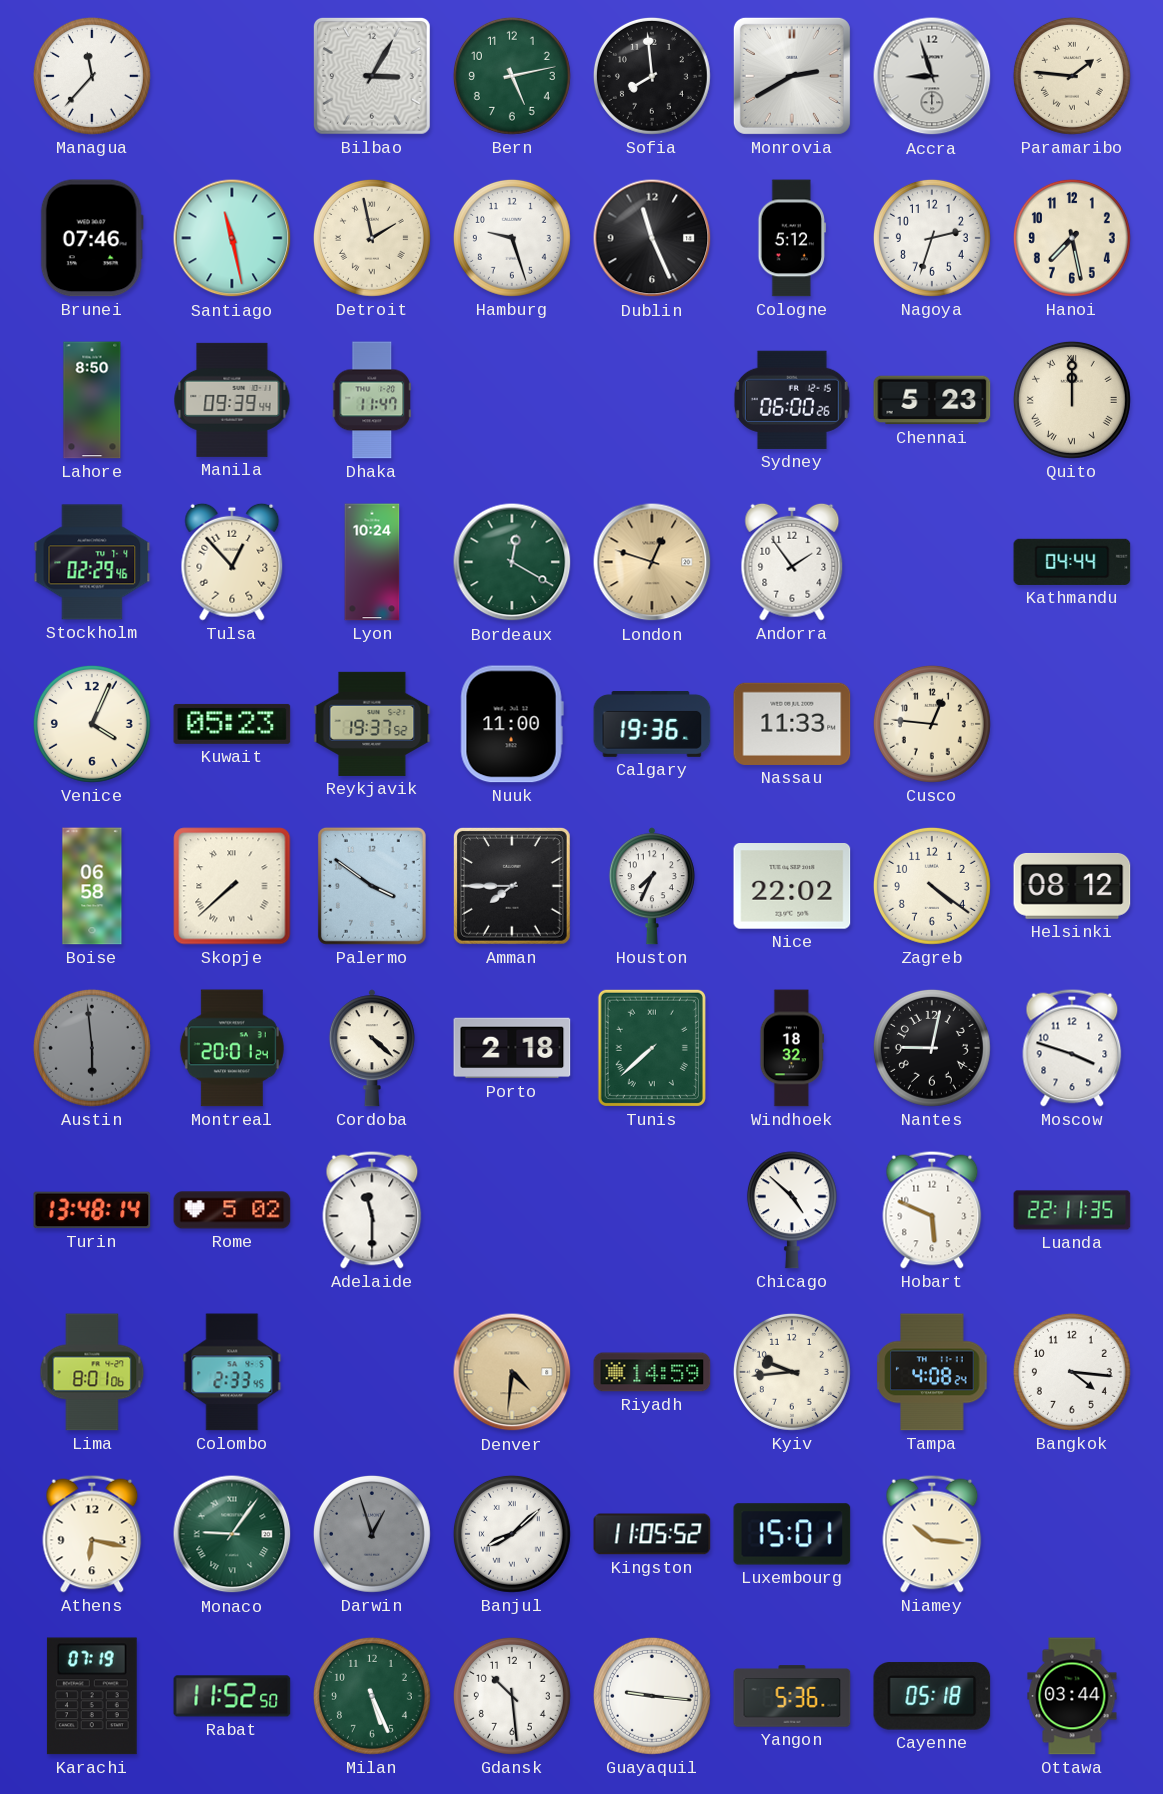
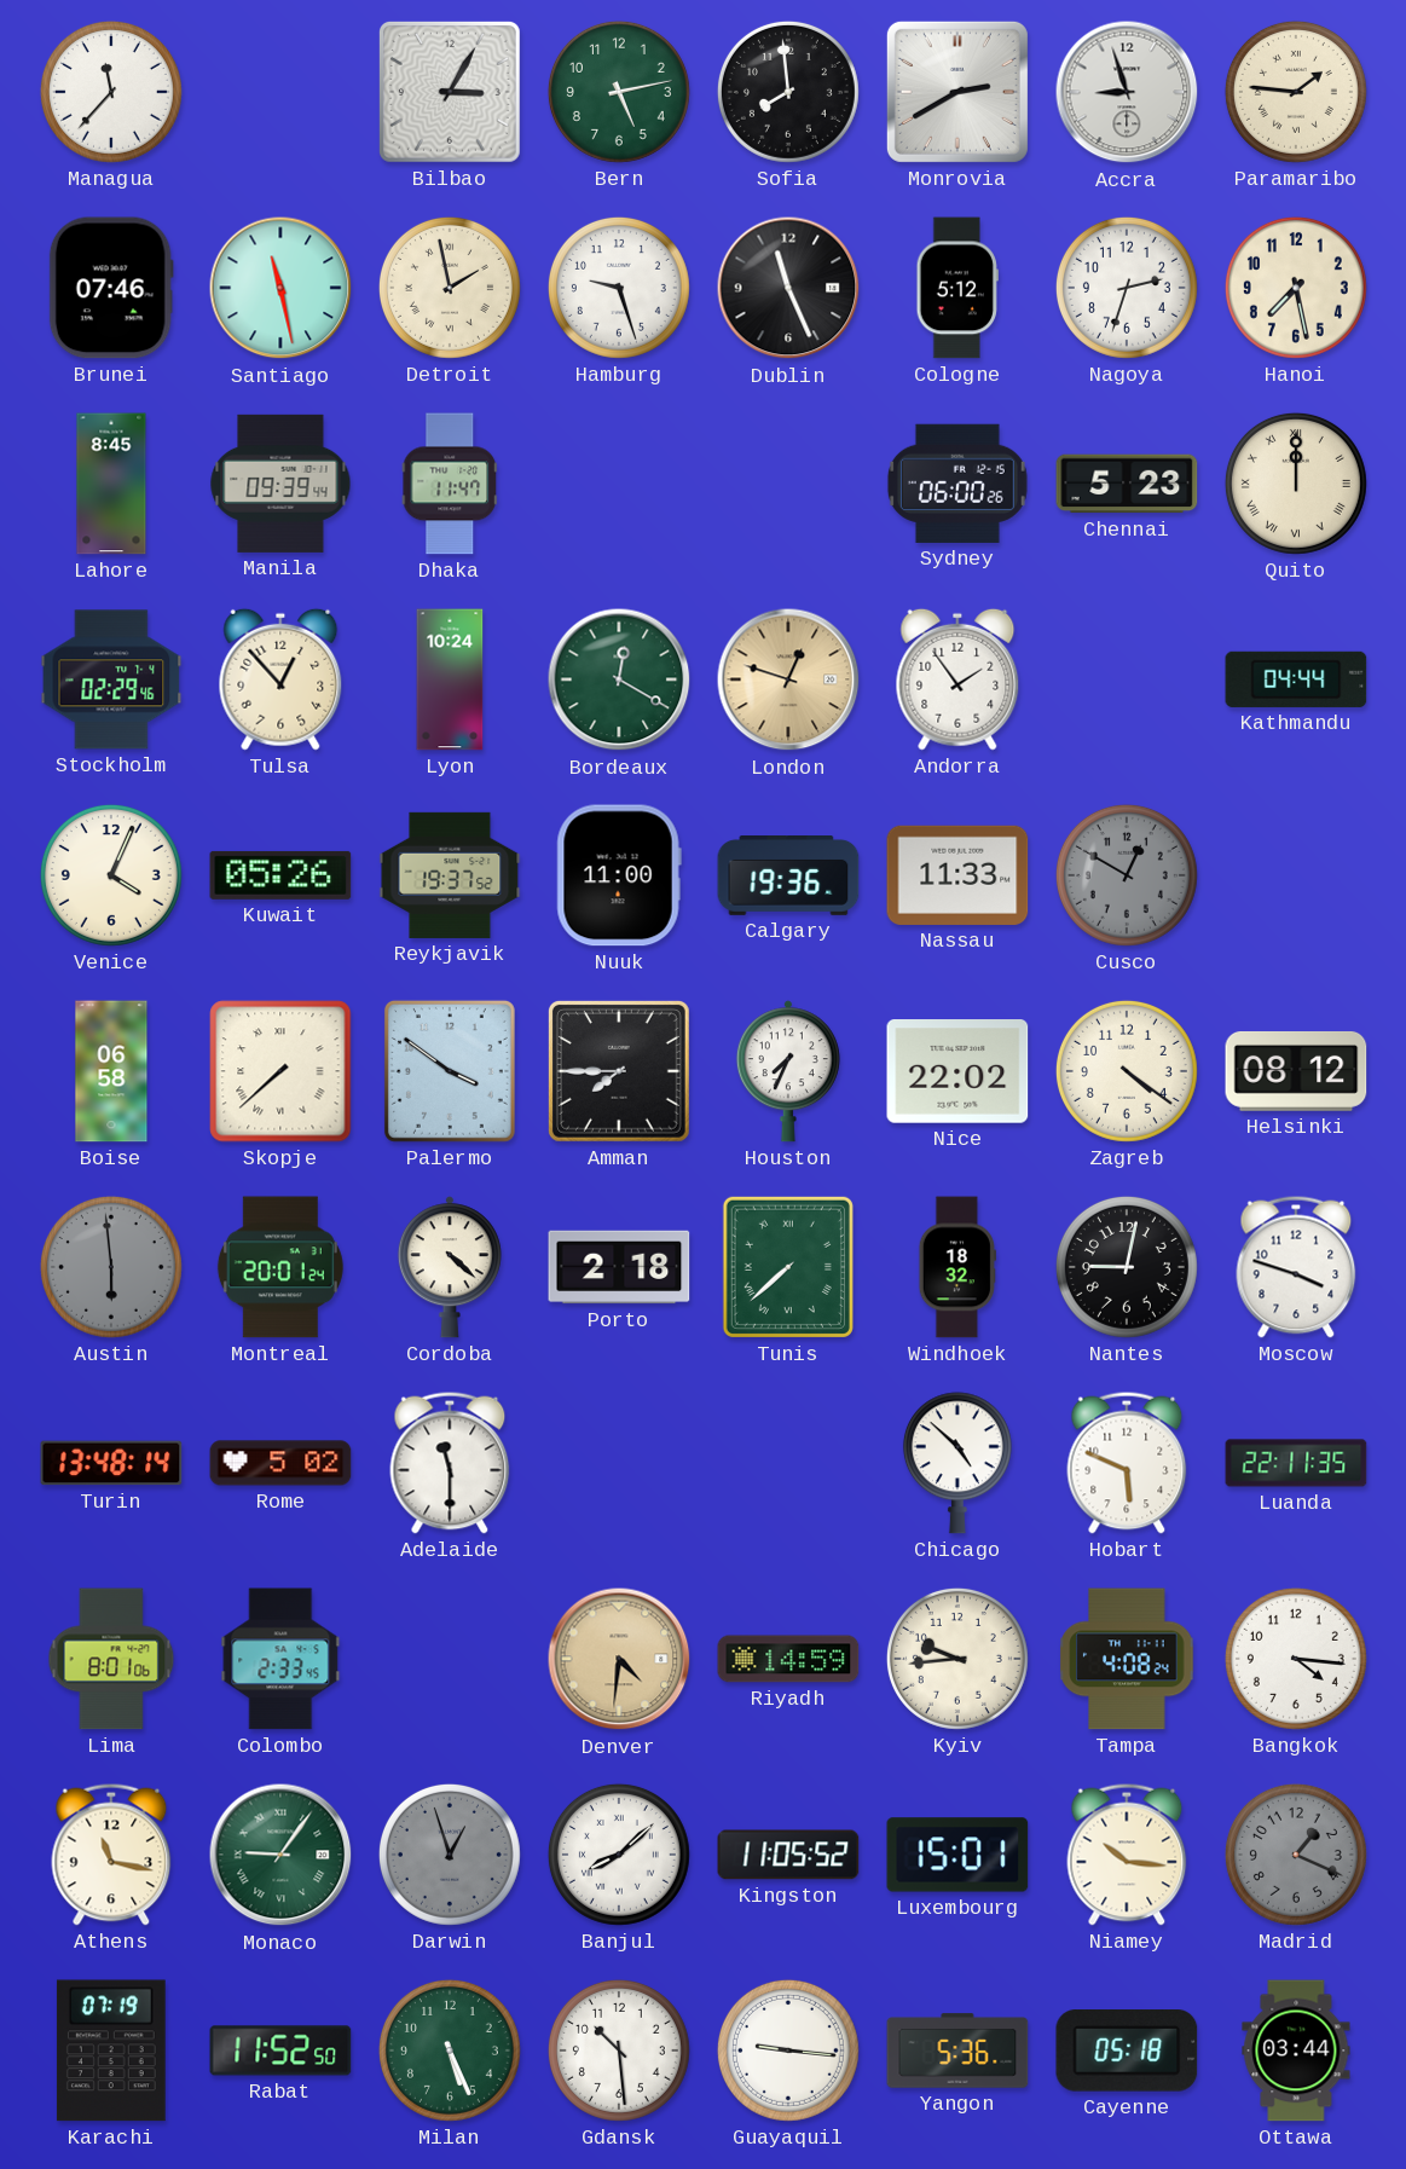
Lahore: 8:50 -> 8:45
Kuwait: 05:23 -> 05:26
Cusco: 12:46 -> 12:50
Cusco dial: cream -> grey
Athens: 6:17 -> 11:17
Madrid: none -> 1:19
